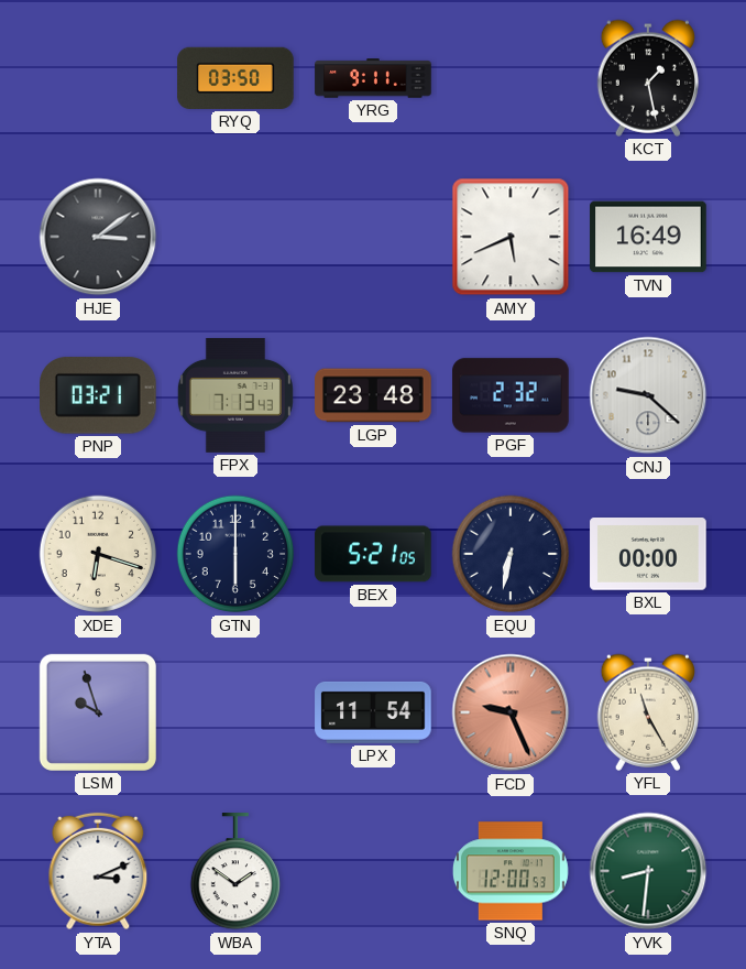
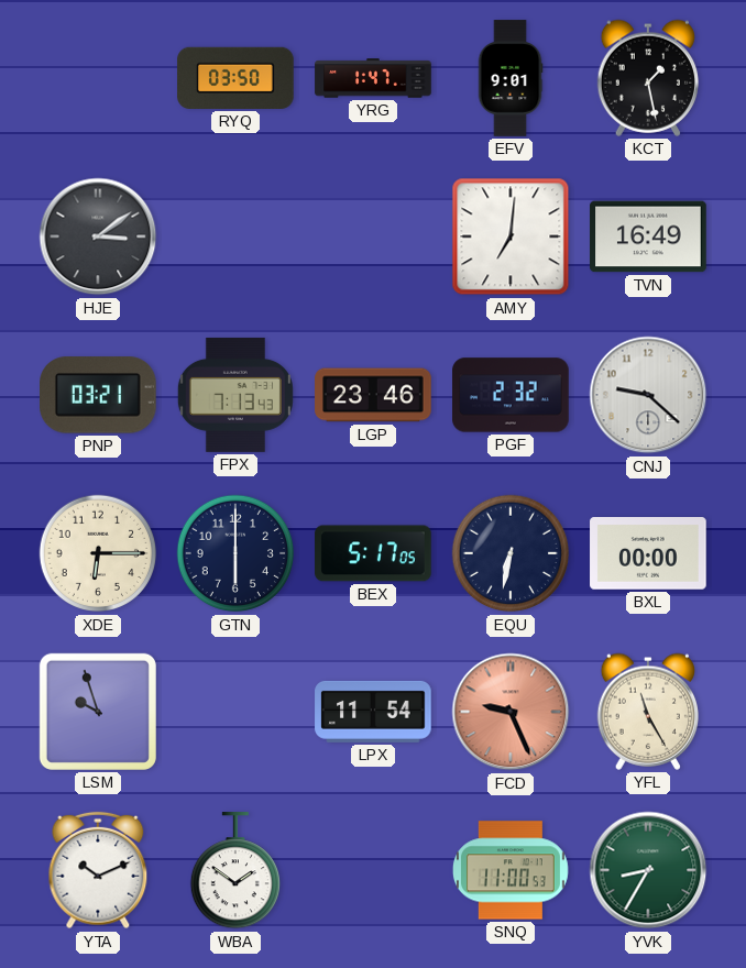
YRG: 9:11 -> 1:47
EFV: none -> 9:01
AMY: 5:41 -> 7:01
LGP: 23:48 -> 23:46
XDE: 6:18 -> 6:15
BEX: 5:21 -> 5:17
YTA: 3:11 -> 10:11
SNQ: 12:00 -> 11:00
YVK: 8:31 -> 8:35
